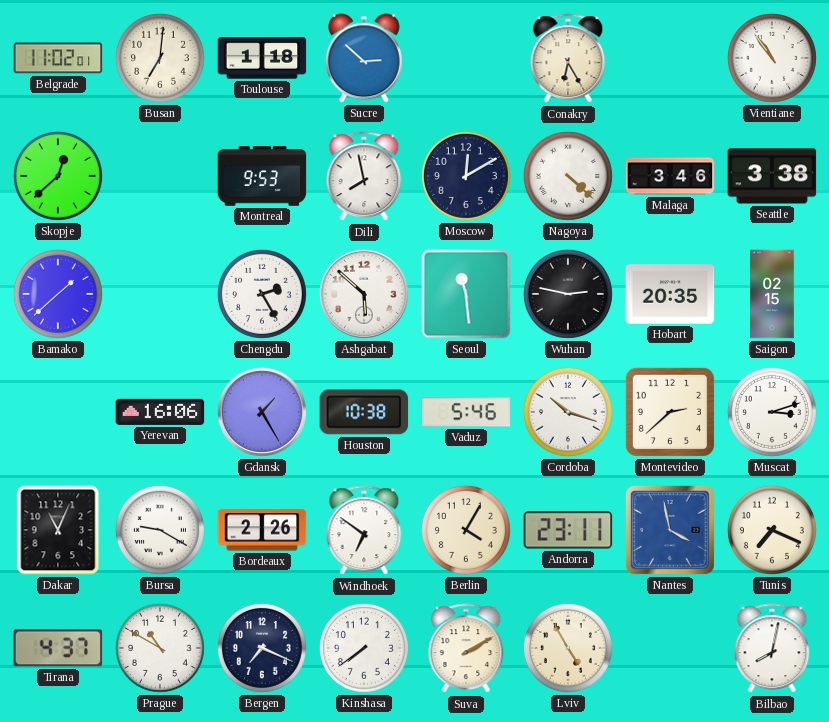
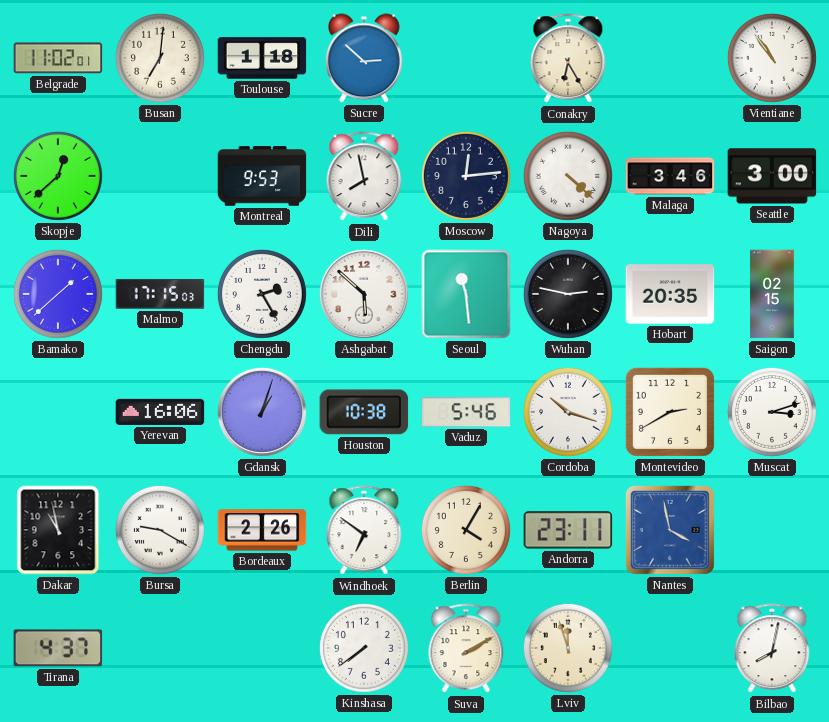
Moscow: 12:10 -> 12:14
Seattle: 3:38 -> 3:00
Malmo: none -> 17:15
Gdansk: 1:25 -> 1:03
Montevideo: 2:38 -> 2:40
Dakar: 11:04 -> 10:58
Tunis: 7:19 -> none
Prague: 10:50 -> none
Bergen: 7:19 -> none
Lviv: 4:55 -> 11:57
